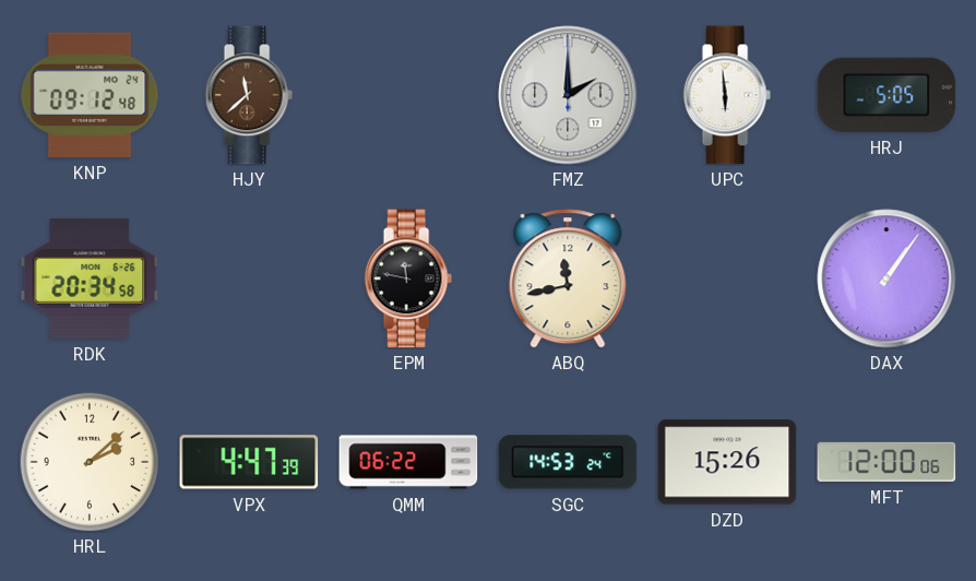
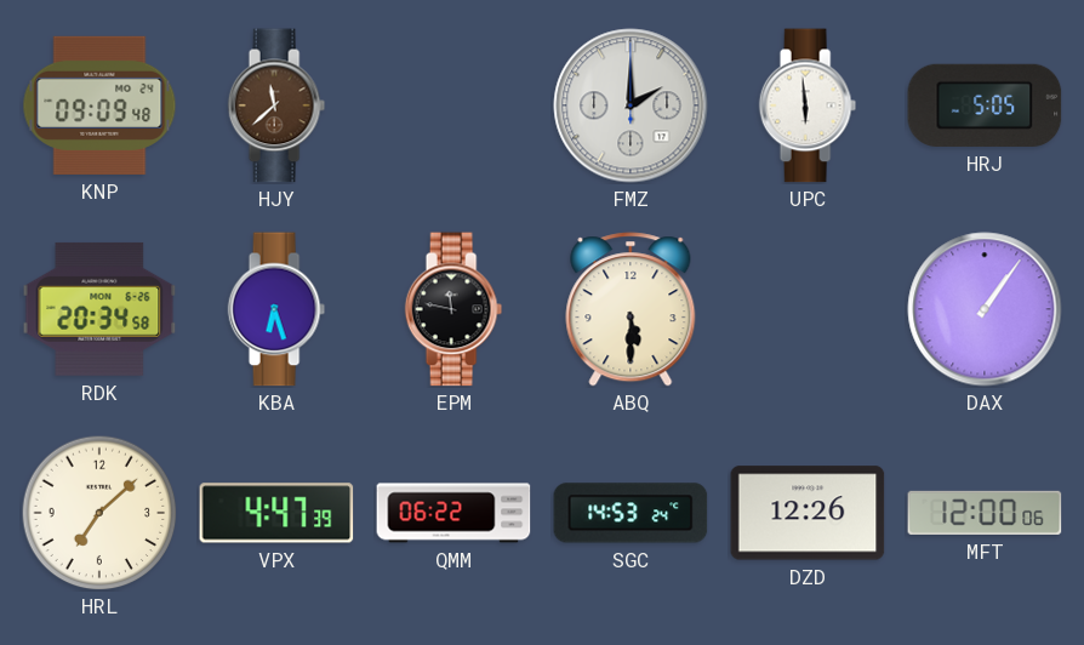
KNP: 09:12 -> 09:09
KBA: none -> 6:27
ABQ: 11:43 -> 5:30
HRL: 2:08 -> 7:08
DZD: 15:26 -> 12:26
